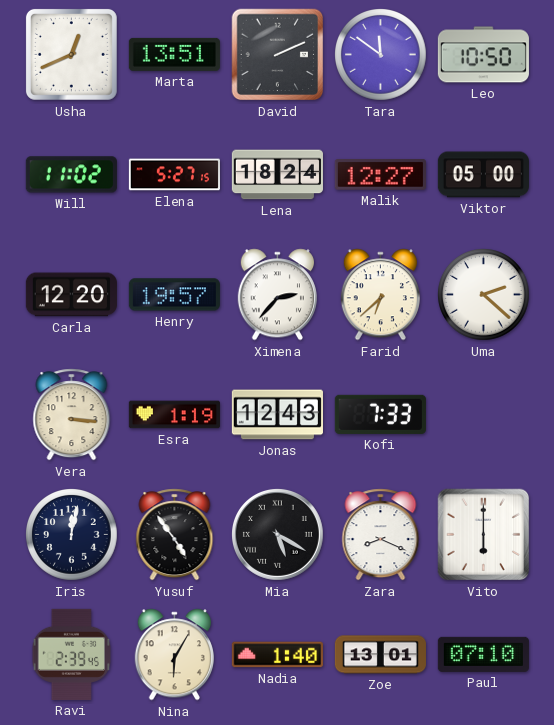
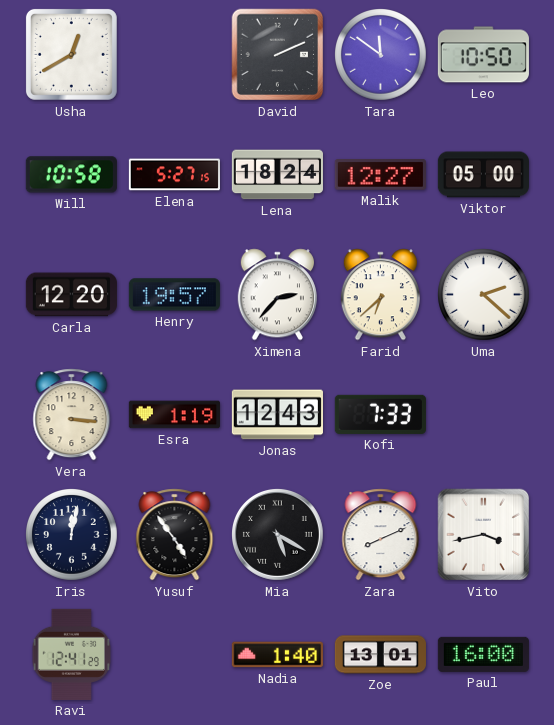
Usha: 12:41 -> 12:40
Marta: 13:51 -> none
Will: 11:02 -> 10:58
Zara: 8:19 -> 8:11
Vito: 6:00 -> 3:43
Ravi: 2:39 -> 12:41
Nina: 6:05 -> none
Paul: 07:10 -> 16:00
